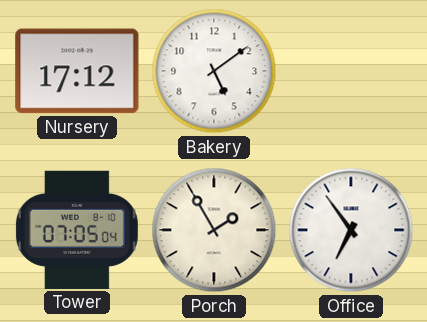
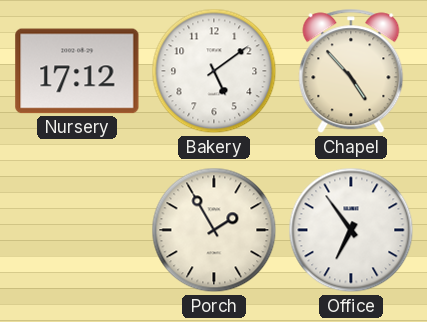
Chapel: none -> 4:53
Tower: 07:05 -> none
